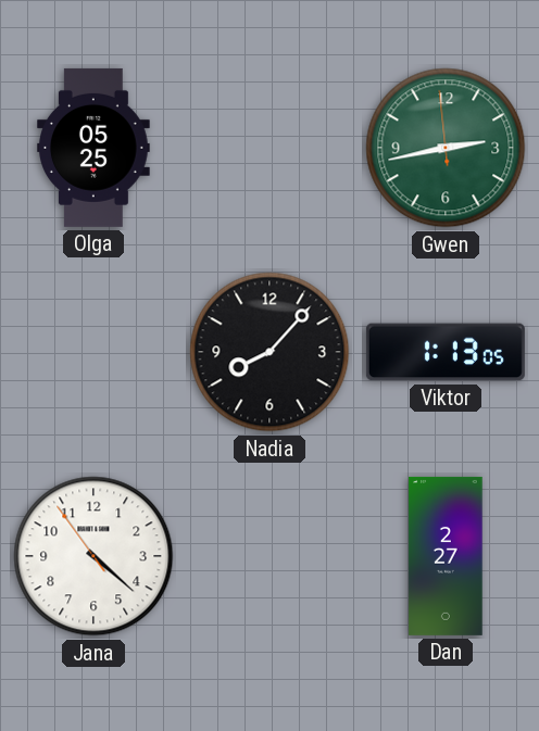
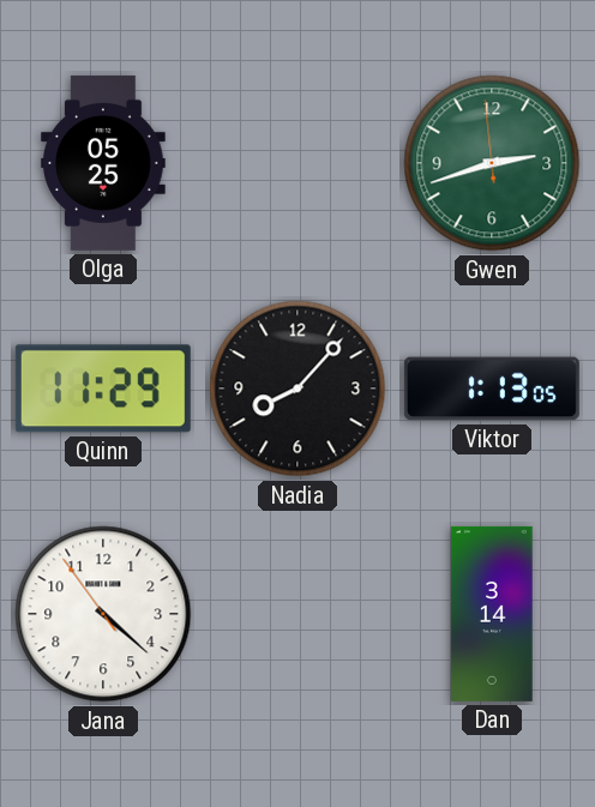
Gwen: 2:42 -> 2:41
Quinn: none -> 11:29
Dan: 2:27 -> 3:14
